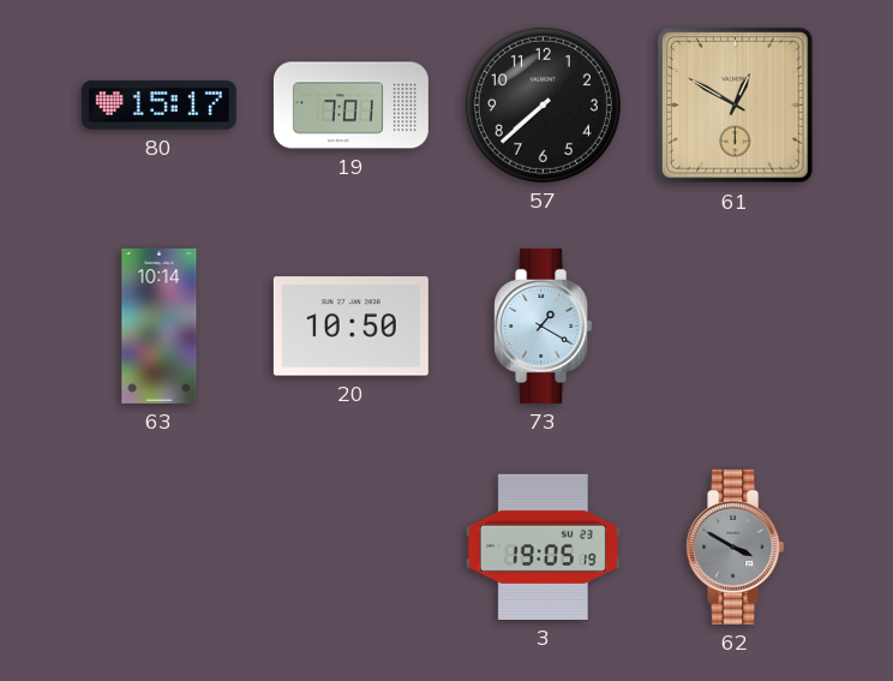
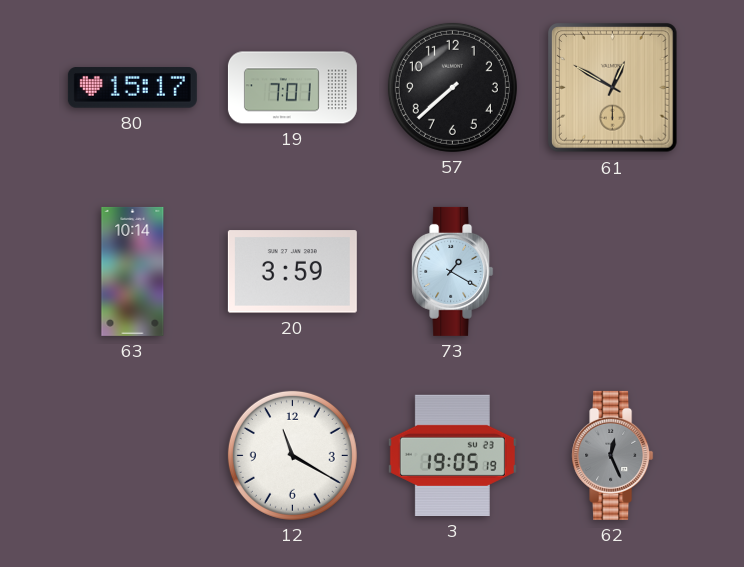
20: 10:50 -> 3:59
12: none -> 11:20
62: 3:50 -> 12:26
